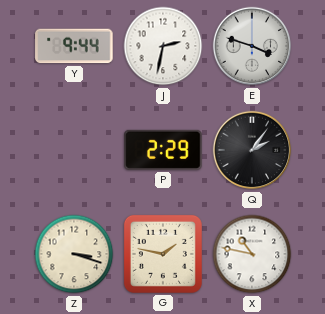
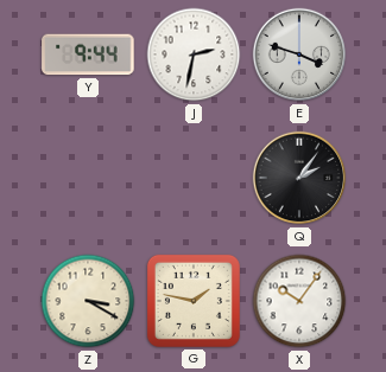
P: 2:29 -> none
Z: 3:18 -> 3:20
X: 10:47 -> 10:06
